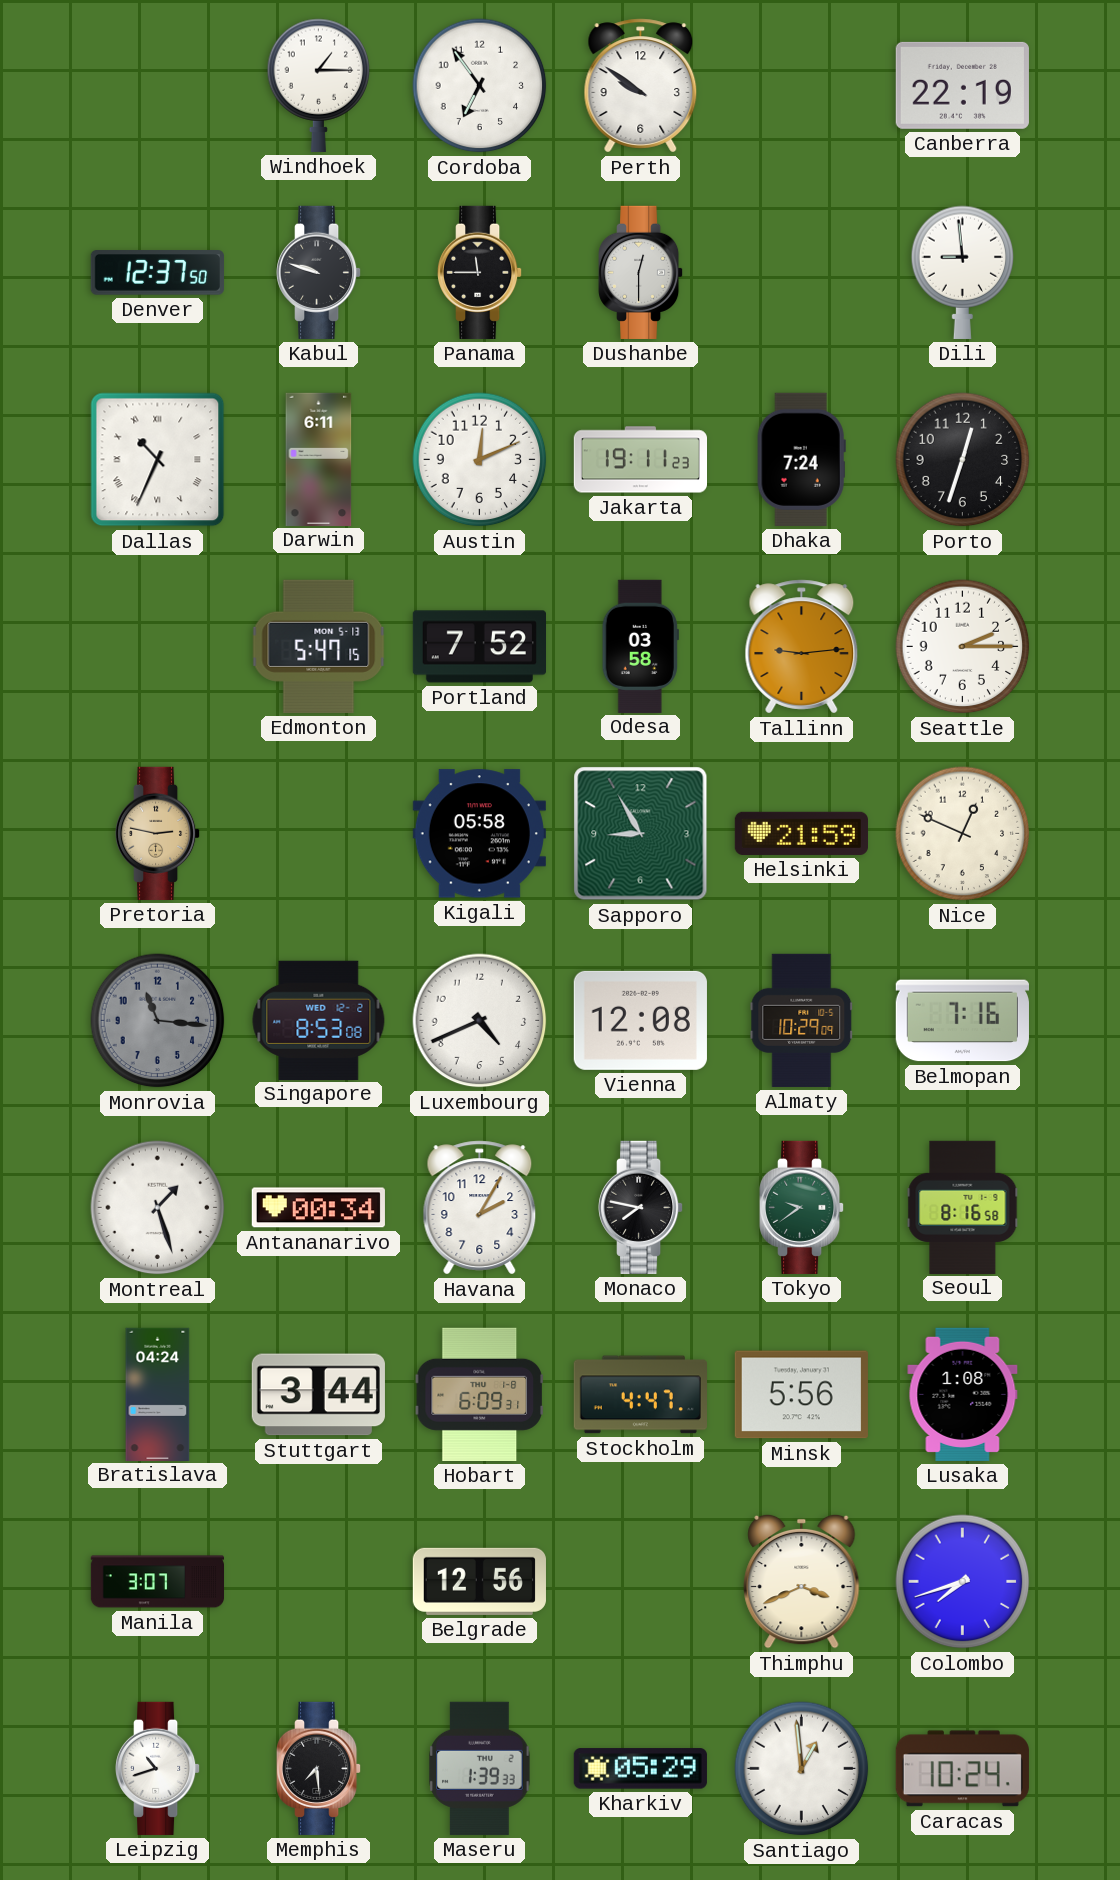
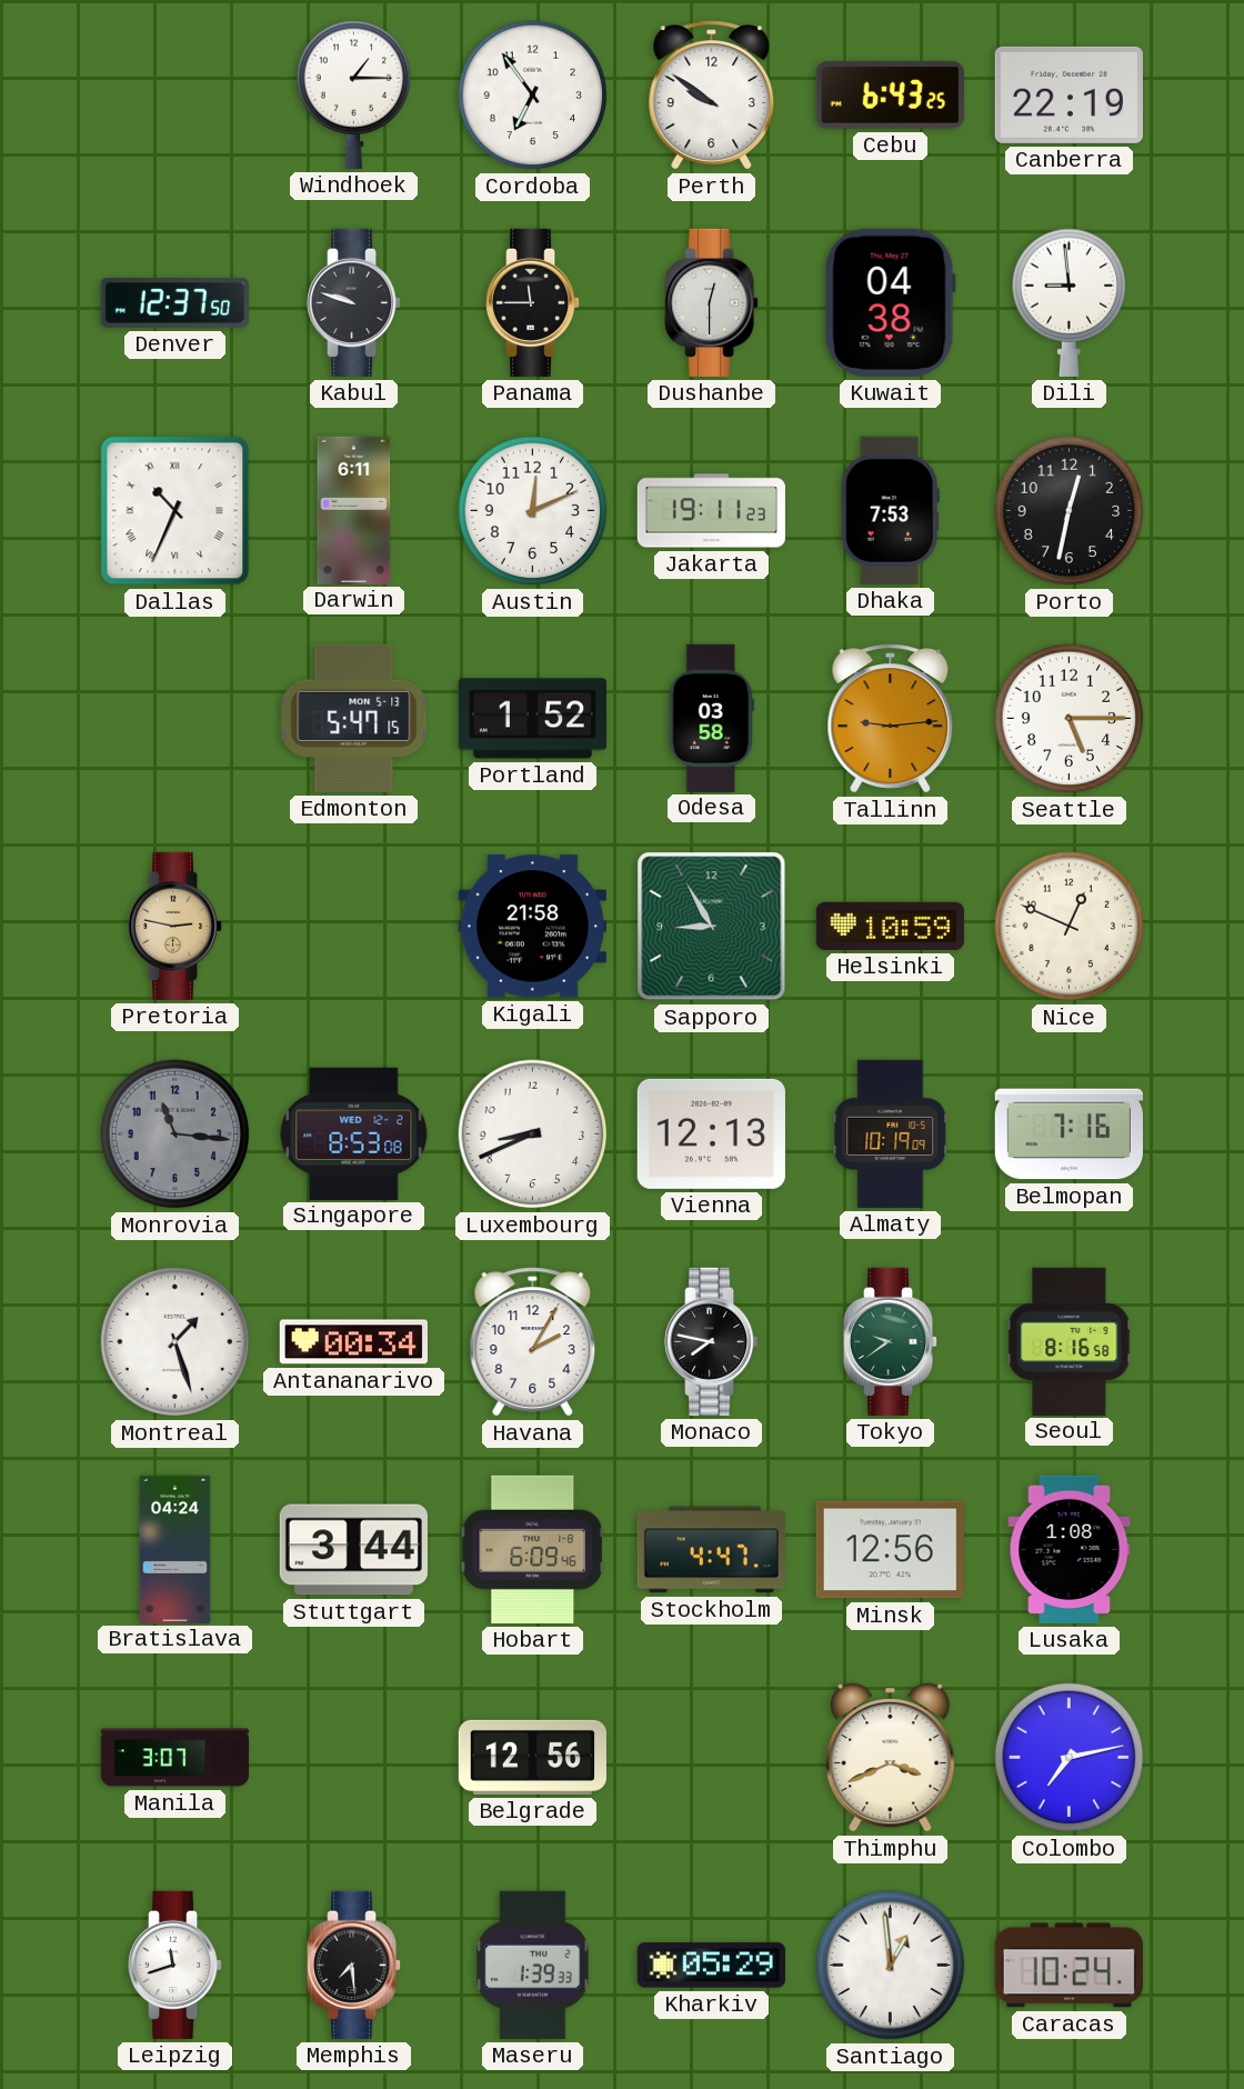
Cebu: none -> 6:43
Kuwait: none -> 04:38
Dhaka: 7:24 -> 7:53
Porto: 12:33 -> 12:32
Portland: 7:52 -> 1:52
Seattle: 2:15 -> 5:15
Kigali: 05:58 -> 21:58
Helsinki: 21:59 -> 10:59
Luxembourg: 4:41 -> 8:41
Vienna: 12:08 -> 12:13
Almaty: 10:29 -> 10:19
Hobart: 6:09:31 -> 6:09:46
Minsk: 5:56 -> 12:56
Colombo: 7:42 -> 7:13
Leipzig: 10:42 -> 11:42
